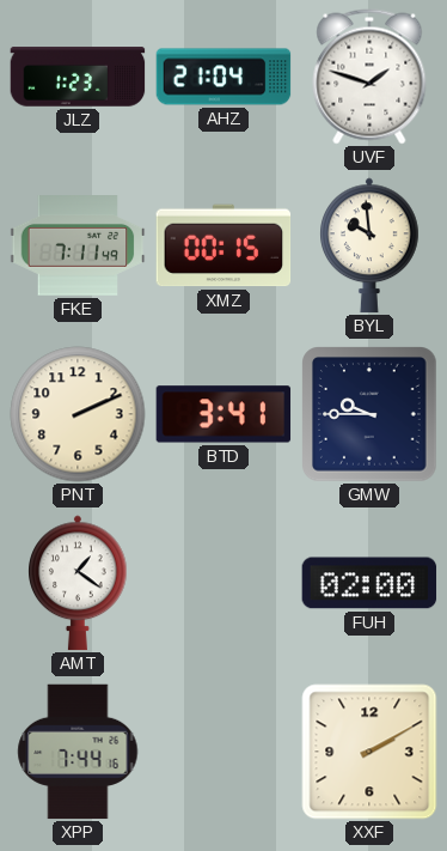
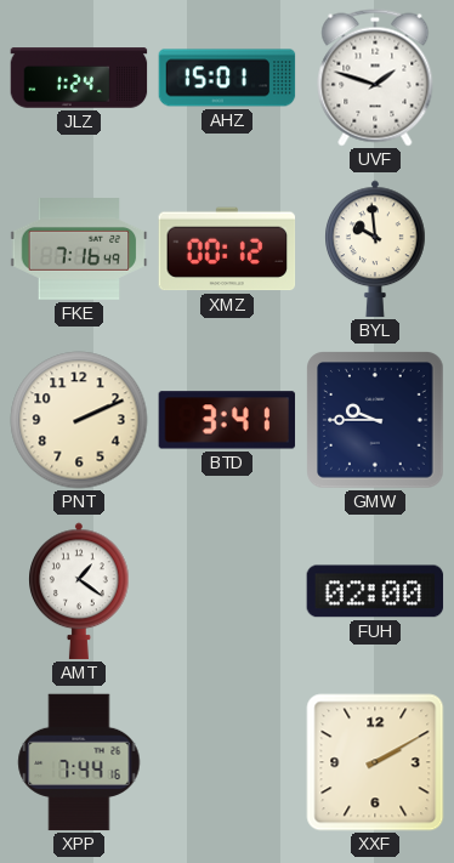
JLZ: 1:23 -> 1:24
AHZ: 21:04 -> 15:01
FKE: 7:11 -> 7:16
XMZ: 00:15 -> 00:12
